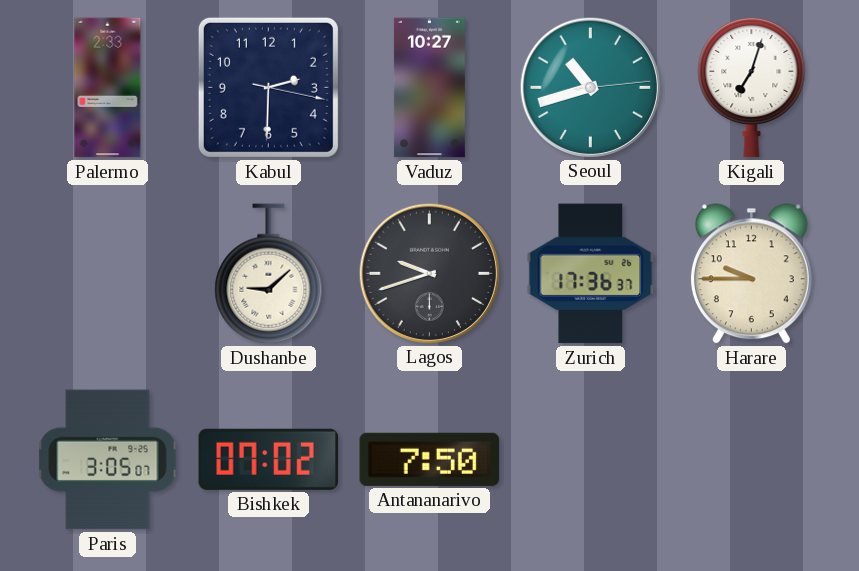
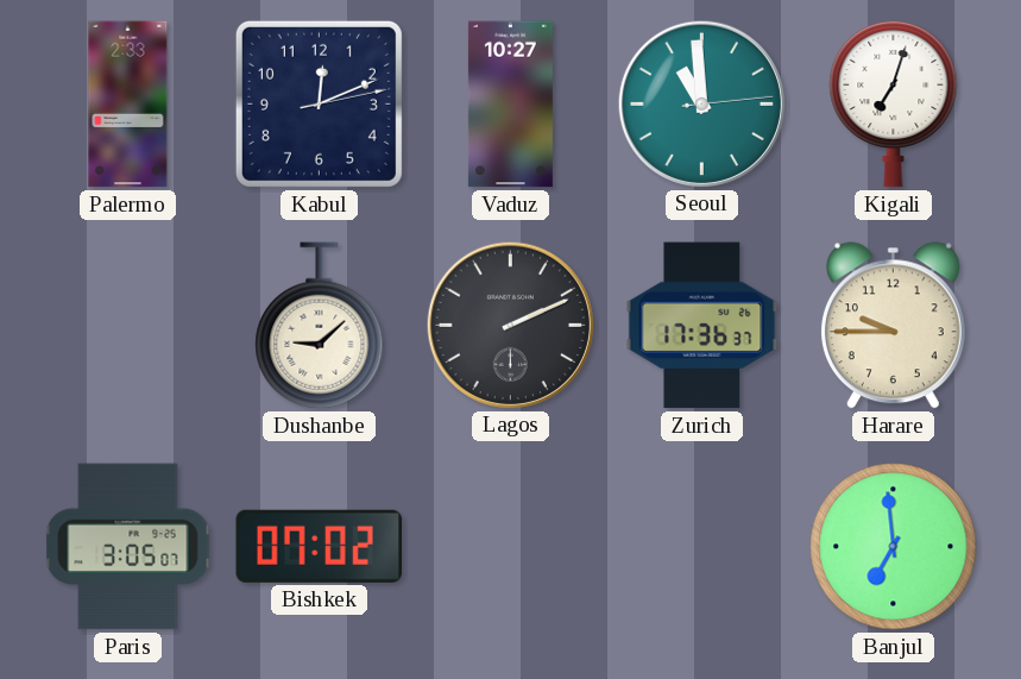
Kabul: 2:30 -> 12:11
Seoul: 10:42 -> 10:59
Lagos: 9:42 -> 2:11
Antananarivo: 7:50 -> none
Banjul: none -> 6:59
